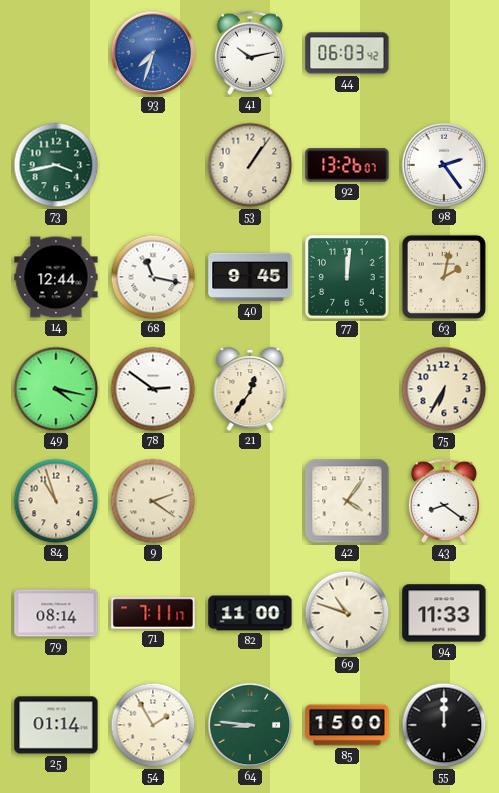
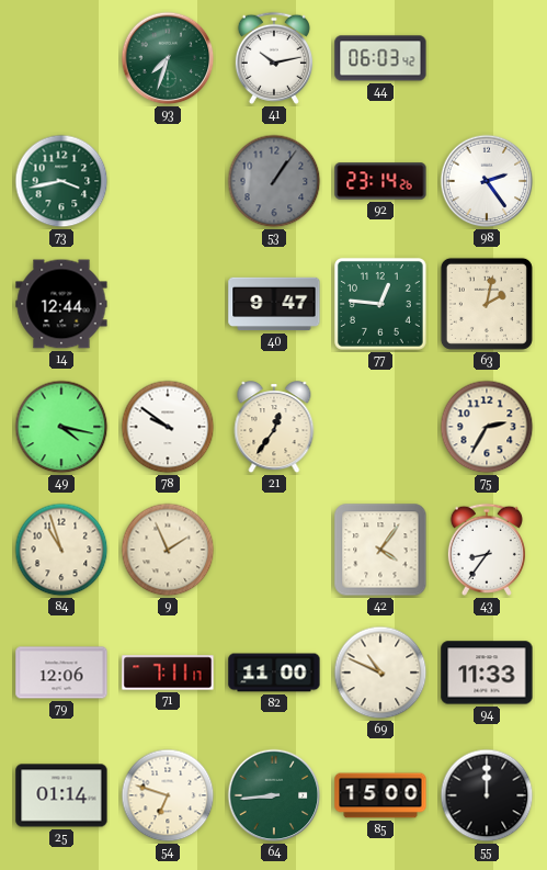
93 dial: blue -> green
53 dial: cream -> grey
92: 13:26 -> 23:14
68: 11:17 -> none
40: 9:45 -> 9:47
77: 12:01 -> 12:46
78: 2:51 -> 9:51
75: 6:35 -> 2:35
9: 2:21 -> 1:56
43: 8:21 -> 8:36
79: 08:14 -> 12:06
69: 10:48 -> 10:49
54: 1:55 -> 6:48
64: 8:46 -> 8:44
